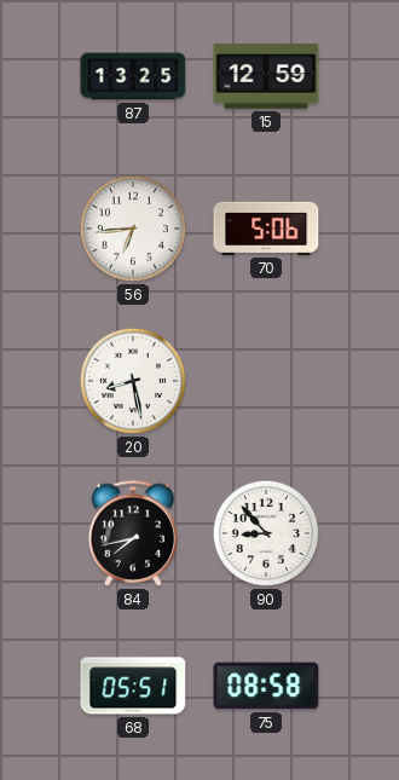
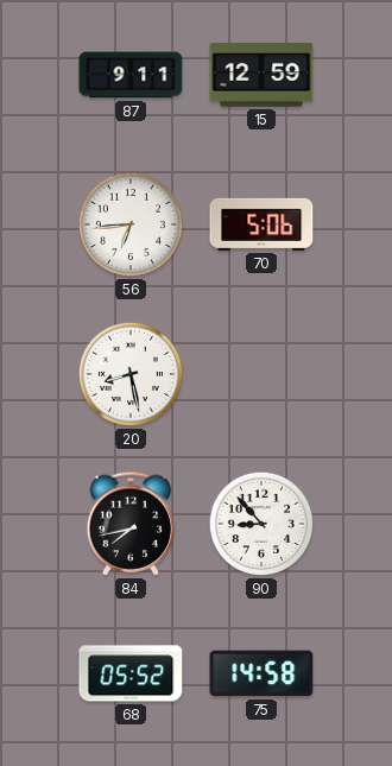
87: 13:25 -> 9:11
68: 05:51 -> 05:52
75: 08:58 -> 14:58
